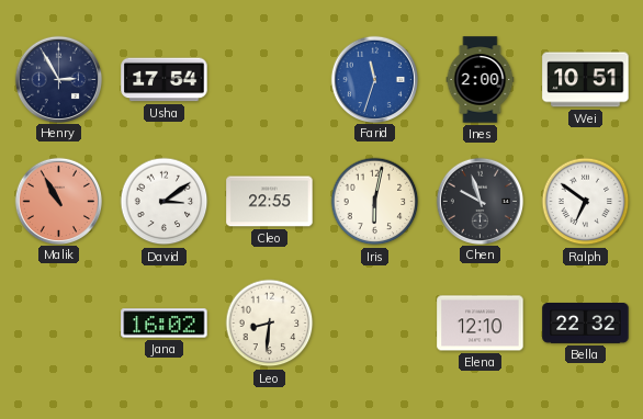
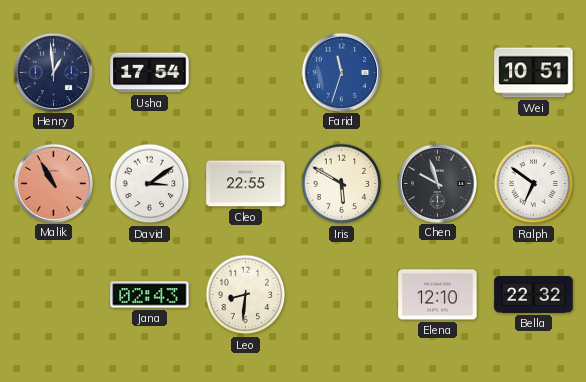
Henry: 2:55 -> 12:59
Ines: 2:00 -> none
Iris: 6:02 -> 5:50
Jana: 16:02 -> 02:43
